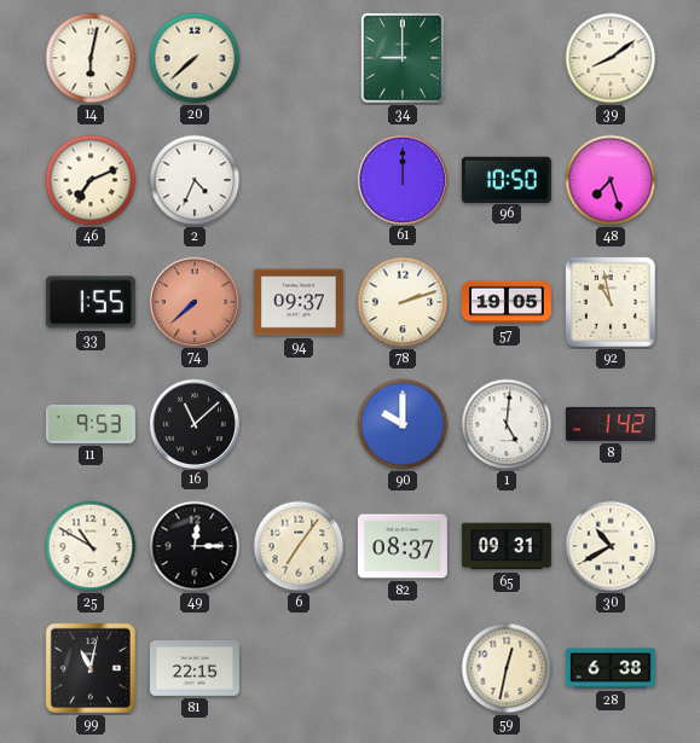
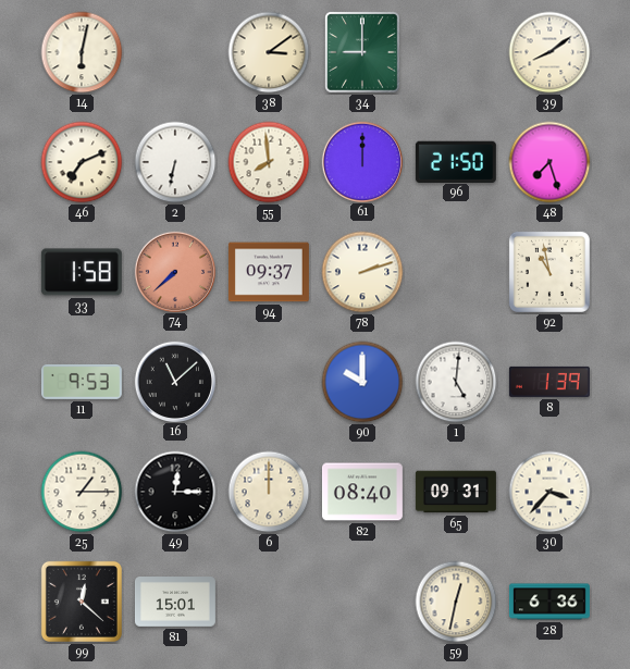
20: 7:38 -> none
38: none -> 3:09
2: 4:34 -> 6:32
55: none -> 7:59
96: 10:50 -> 21:50
33: 1:55 -> 1:58
57: 19:05 -> none
8: 1:42 -> 1:39
25: 10:50 -> 1:15
6: 7:06 -> 12:00
82: 08:37 -> 08:40
30: 10:40 -> 3:37
99: 11:02 -> 12:22
81: 22:15 -> 15:01
28: 6:38 -> 6:36
